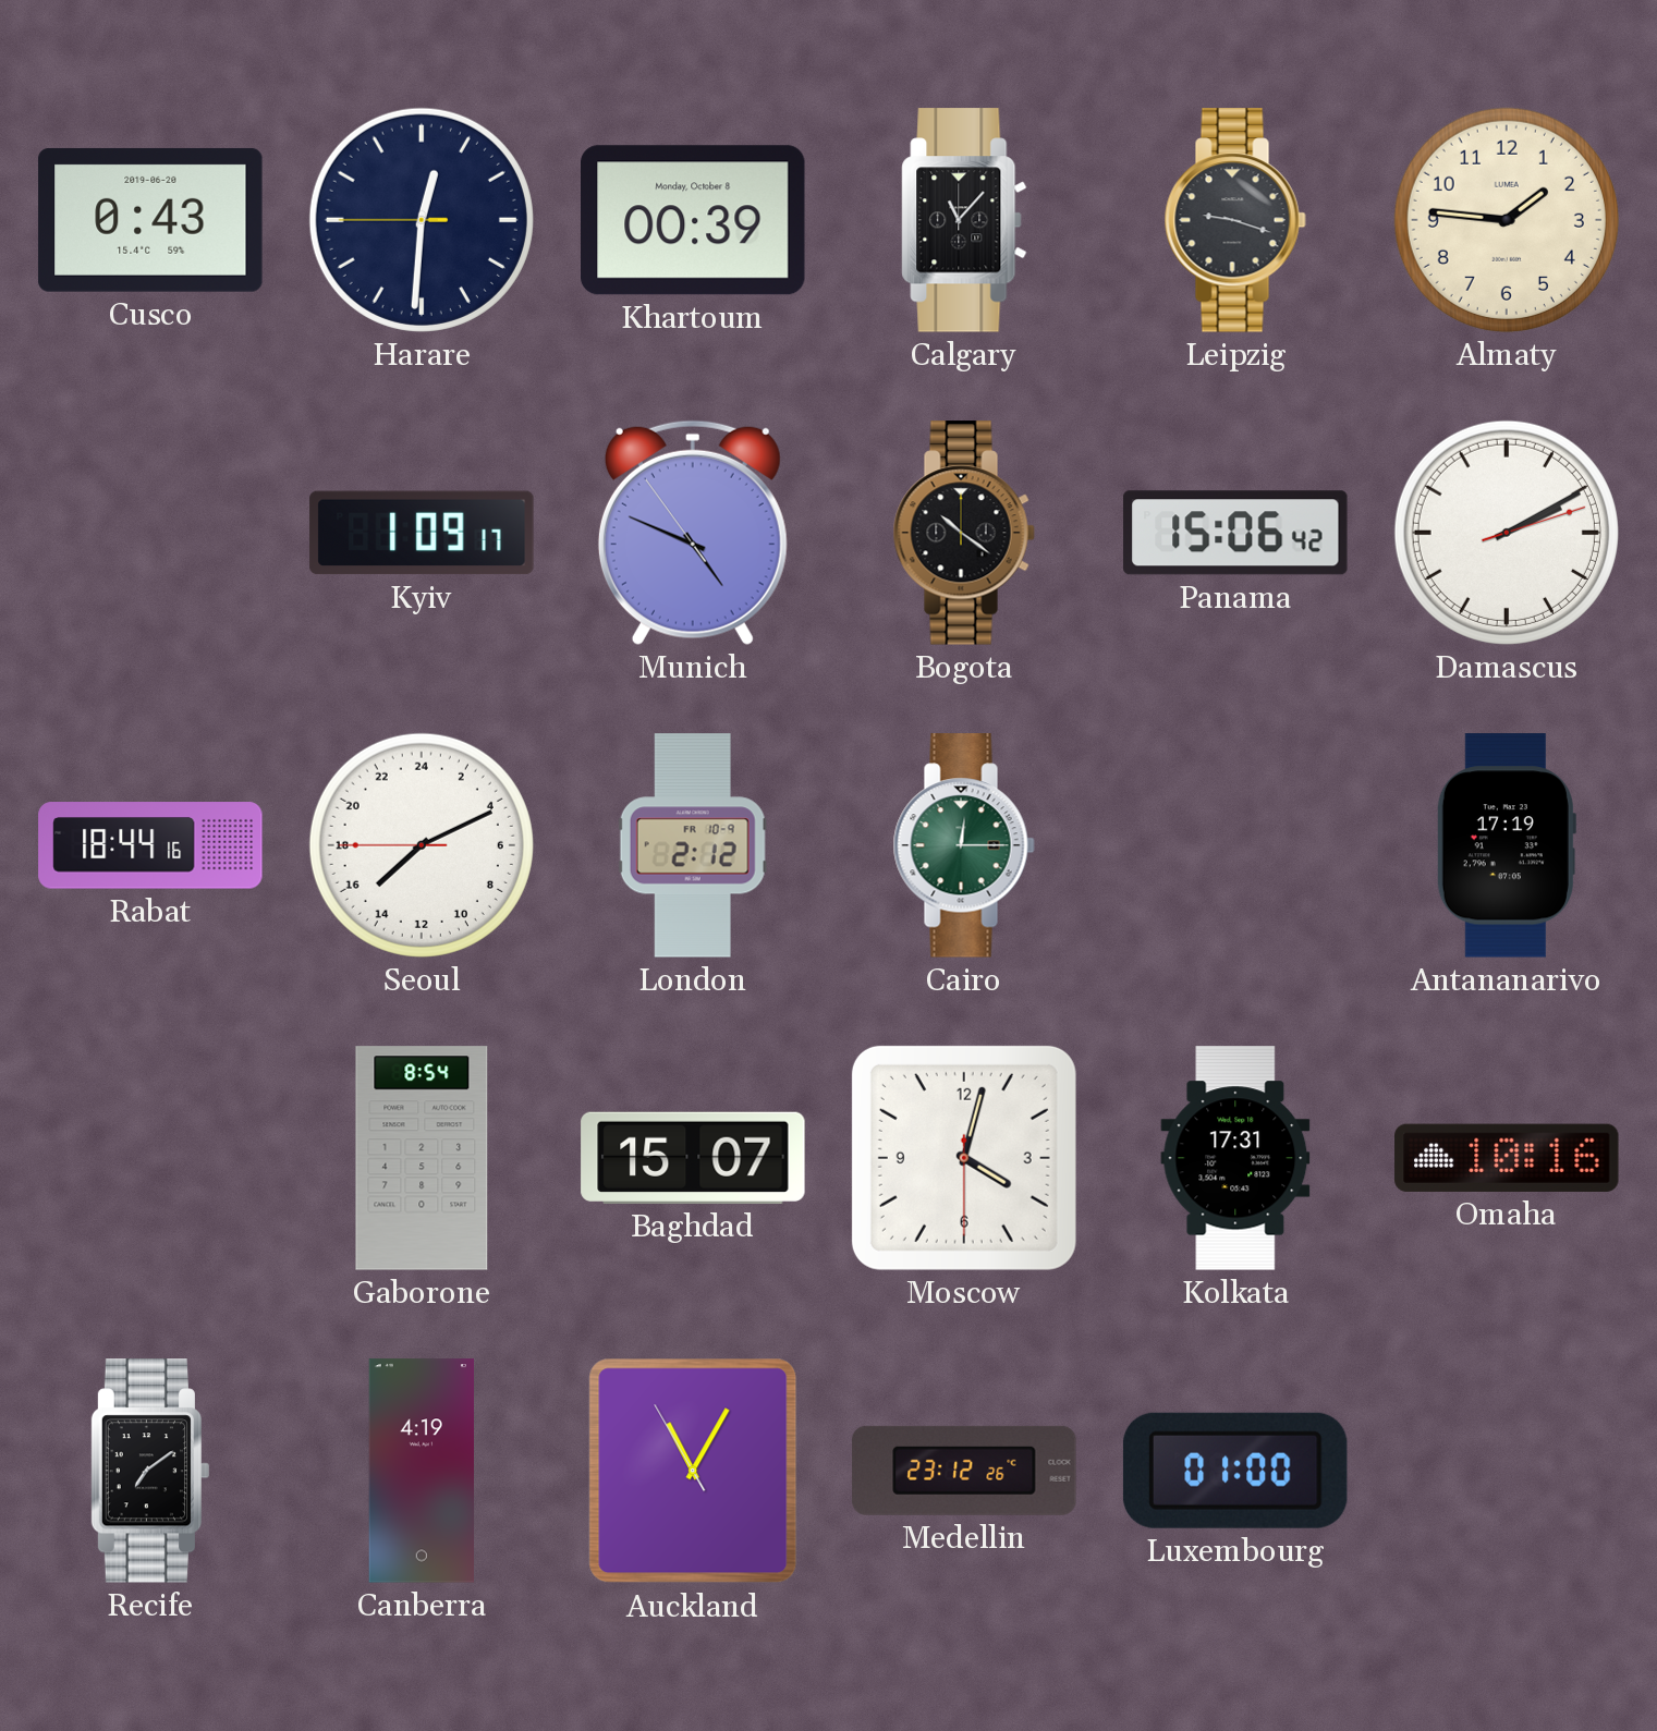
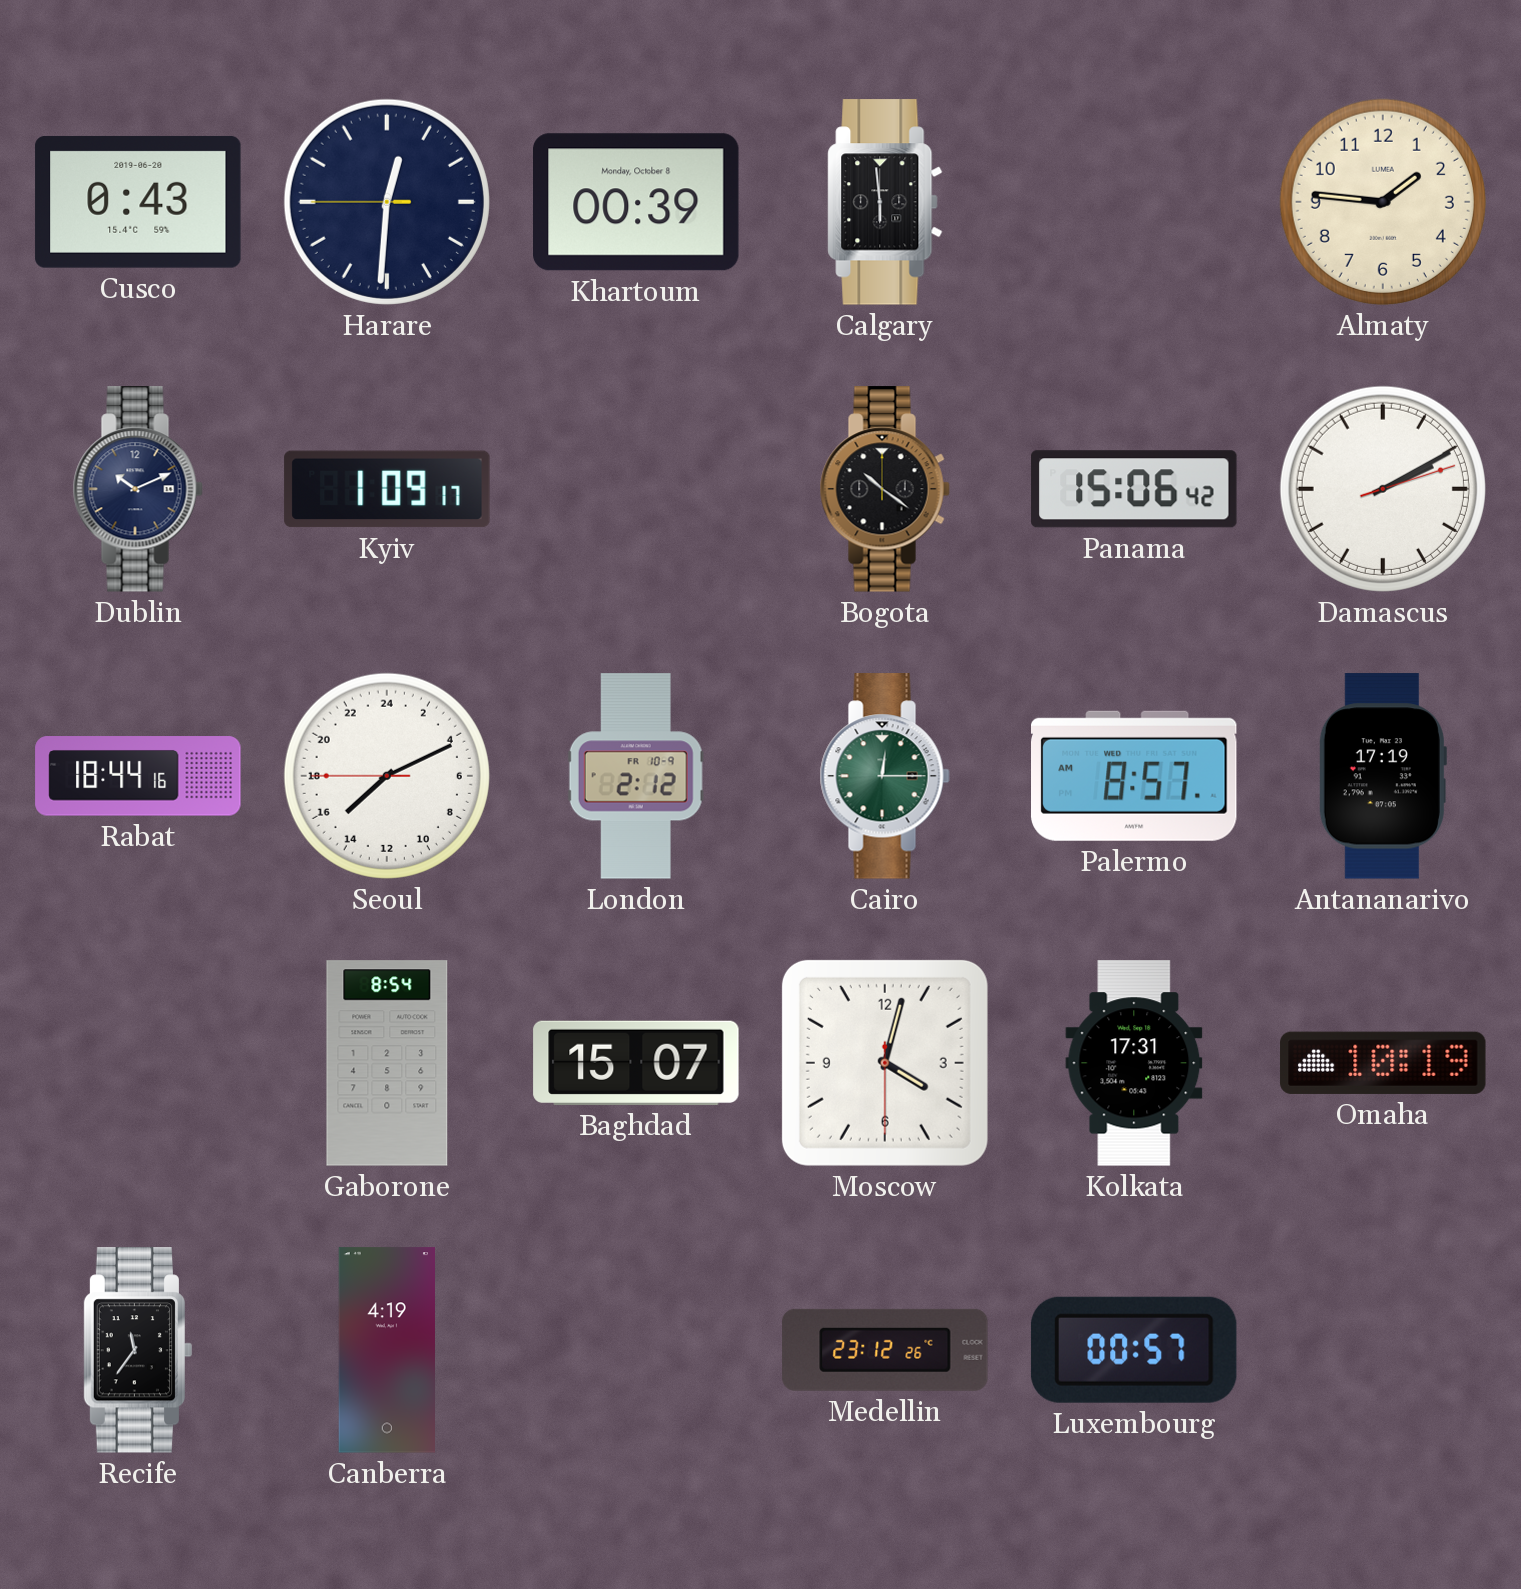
Calgary: 11:07 -> 5:59
Leipzig: 9:18 -> none
Dublin: none -> 10:11
Munich: 4:48 -> none
Palermo: none -> 8:57
Omaha: 10:16 -> 10:19
Recife: 7:09 -> 11:36
Auckland: 11:04 -> none
Luxembourg: 01:00 -> 00:57
